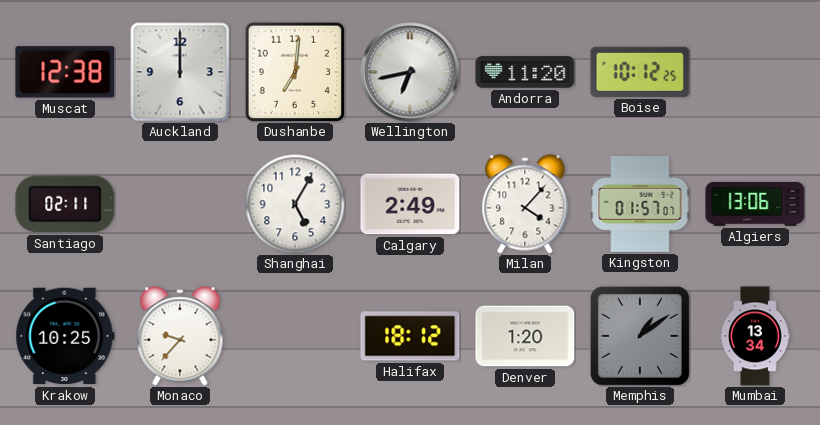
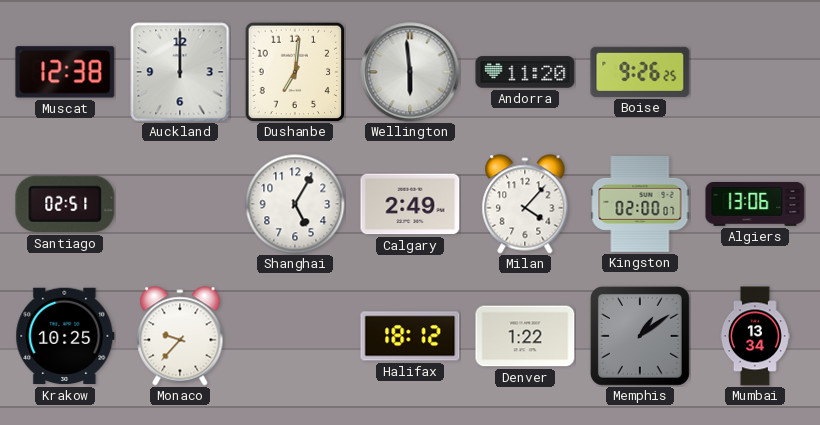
Wellington: 6:43 -> 5:59
Boise: 10:12 -> 9:26
Santiago: 02:11 -> 02:51
Kingston: 01:57 -> 02:00
Denver: 1:20 -> 1:22
